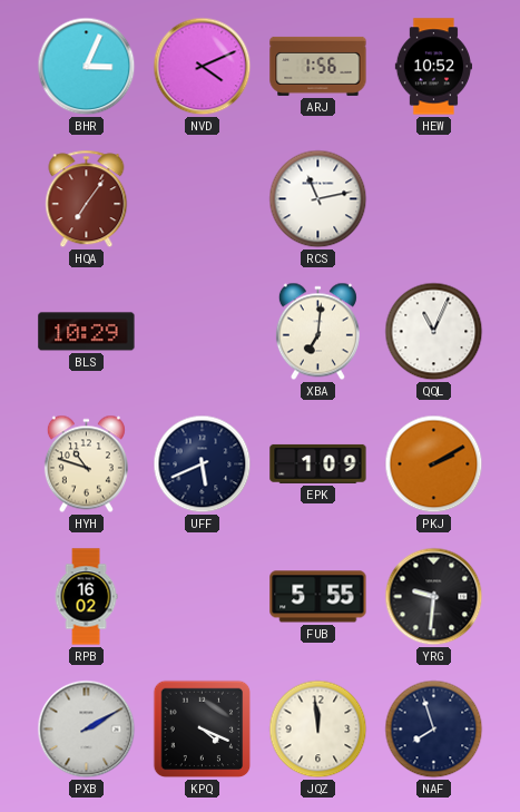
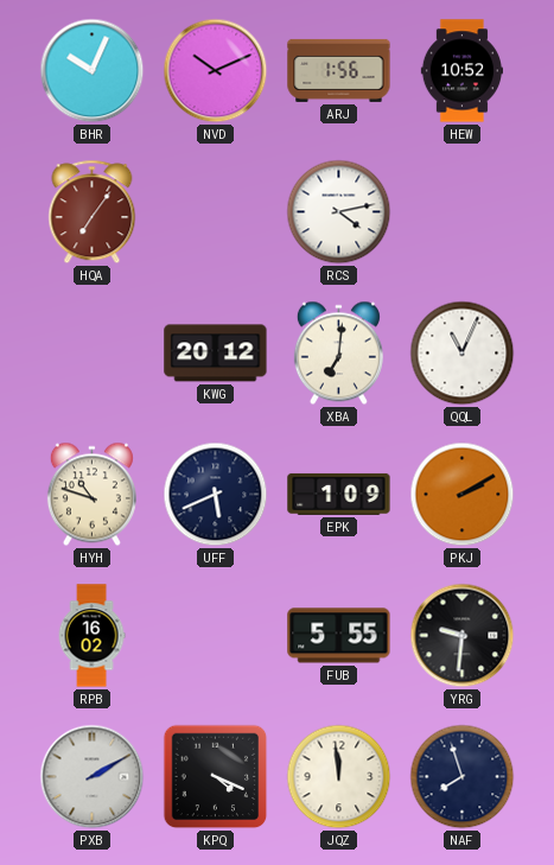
BHR: 3:04 -> 10:04
NVD: 4:11 -> 10:11
RCS: 11:13 -> 4:13
BLS: 10:29 -> none
KWG: none -> 20:12
